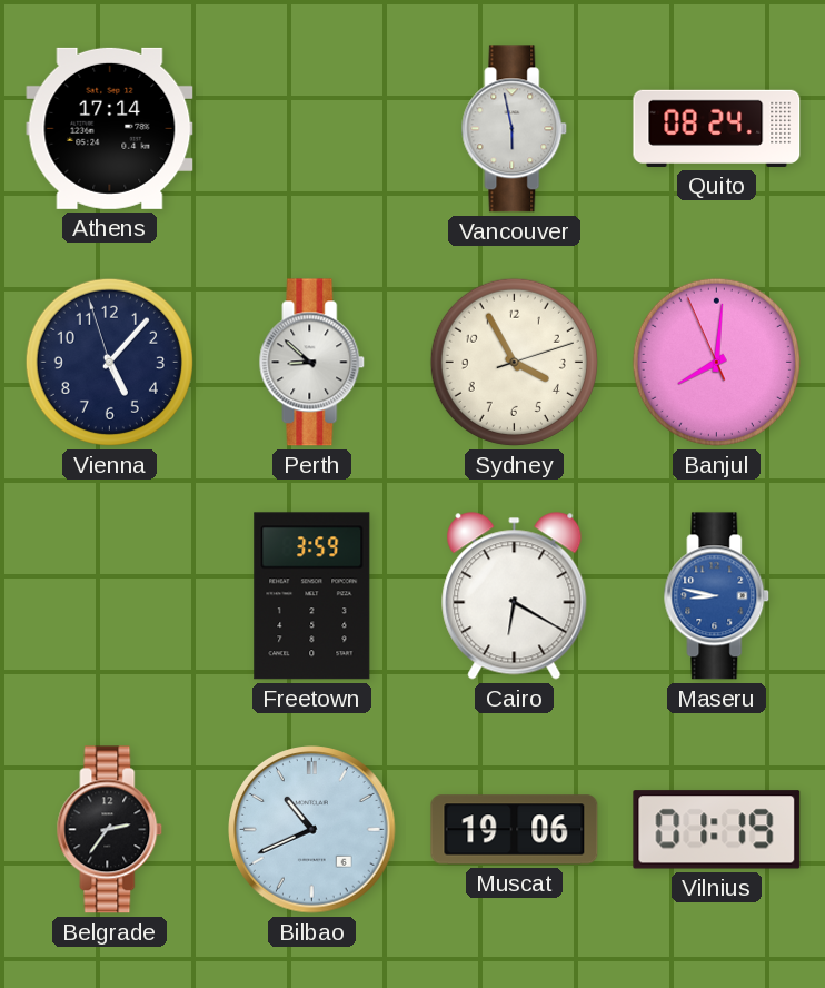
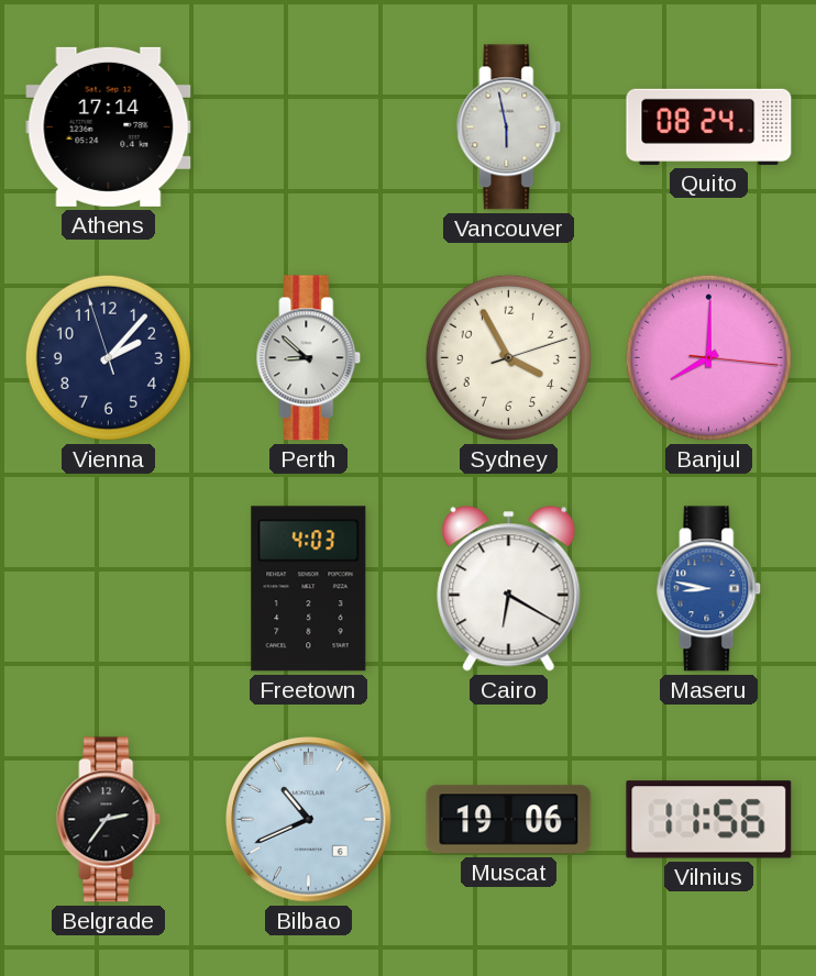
Vienna: 5:06 -> 2:06
Banjul: 8:00:56 -> 8:00:16
Freetown: 3:59 -> 4:03
Vilnius: 01:19 -> 11:56
